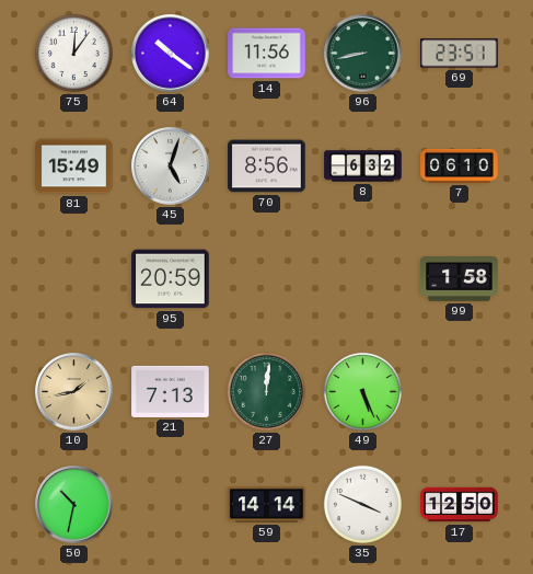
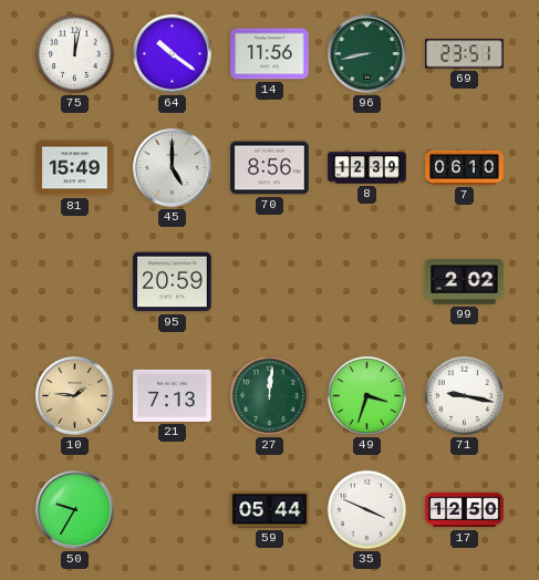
75: 12:06 -> 12:02
45: 5:03 -> 5:00
8: 6:32 -> 12:39
99: 1:58 -> 2:02
10: 1:43 -> 1:46
49: 5:26 -> 3:33
71: none -> 9:17
50: 10:32 -> 9:35
59: 14:14 -> 05:44
